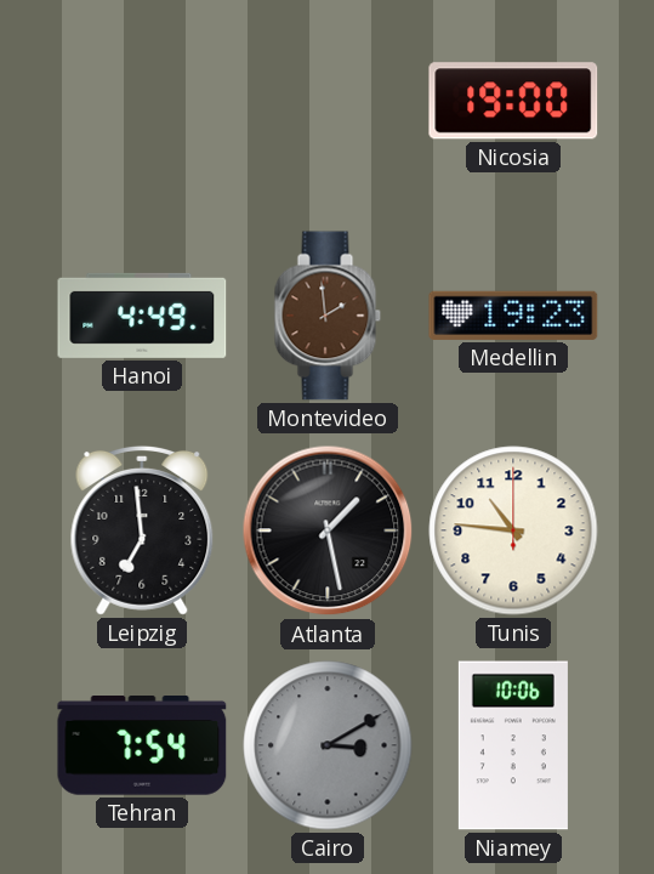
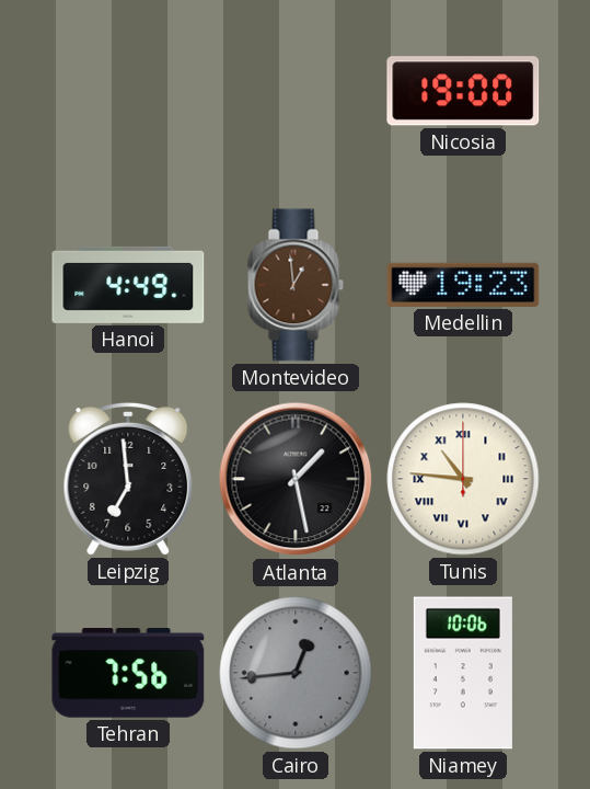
Montevideo: 1:59 -> 12:59
Tunis numerals: Arabic -> Roman
Tehran: 7:54 -> 7:56
Cairo: 3:10 -> 12:44
